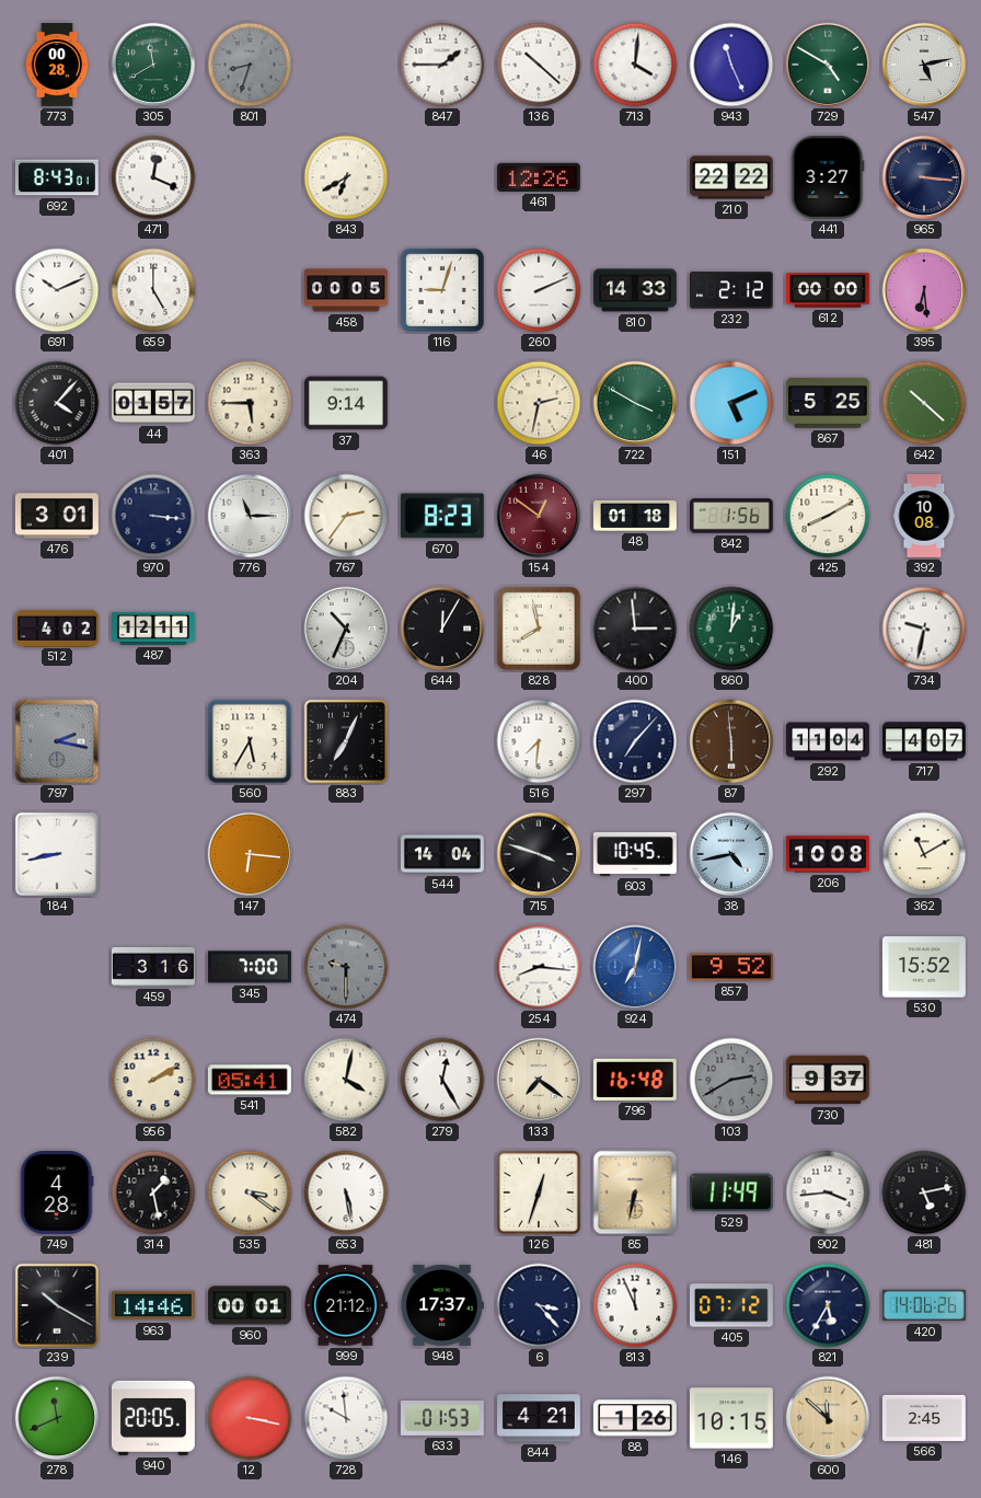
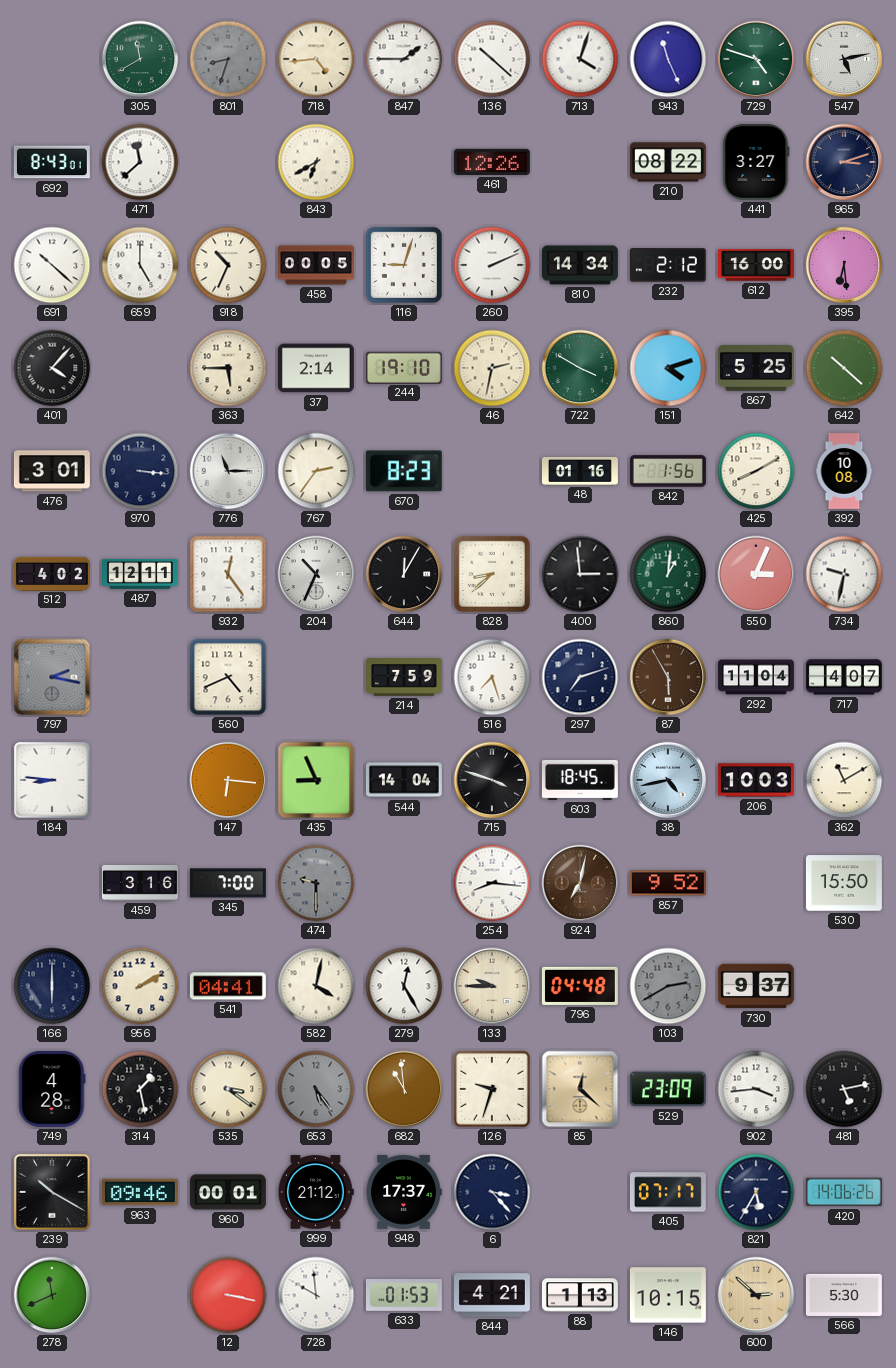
773: 00:28 -> none
718: none -> 4:44
713: 4:01 -> 4:03
729: 4:50 -> 4:48
471: 12:19 -> 11:38
210: 22:22 -> 08:22
965: 3:16 -> 3:12
691: 10:11 -> 10:22
918: none -> 10:34
810: 14:33 -> 14:34
612: 00:00 -> 16:00
44: 01:57 -> none
37: 9:14 -> 2:14
244: none -> 19:10
151: 5:11 -> 4:12
154: 12:51 -> none
48: 01:18 -> 01:16
932: none -> 12:24
828: 7:58 -> 8:38
550: none -> 3:04
560: 5:35 -> 4:41
883: 7:04 -> none
214: none -> 7:59
516: 7:31 -> 7:27
297: 7:07 -> 7:12
87: 5:59 -> 5:55
184: 8:43 -> 8:46
435: none -> 8:56
603: 10:45 -> 18:45
206: 10:08 -> 10:03
924 dial: blue -> brown
530: 15:52 -> 15:50
166: none -> 6:00
541: 05:41 -> 04:41
133: 7:21 -> 9:45
796: 16:48 -> 04:48
653: 5:28 -> 5:24
653 dial: white -> grey
682: none -> 10:59
126: 12:33 -> 9:33
85: 6:32 -> 12:22
529: 11:49 -> 23:09
963: 14:46 -> 09:46
813: 11:56 -> none
405: 07:12 -> 07:17
940: 20:05 -> none
88: 1:26 -> 1:13
600: 11:52 -> 2:52
566: 2:45 -> 5:30
